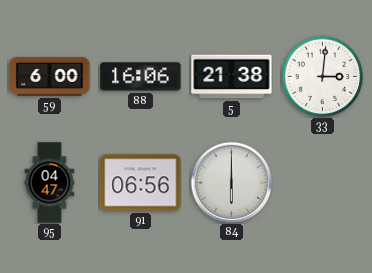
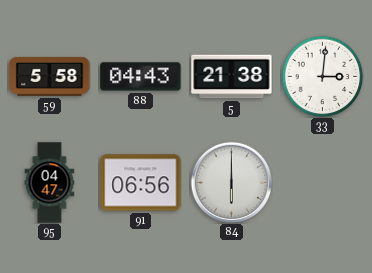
59: 6:00 -> 5:58
88: 16:06 -> 04:43
